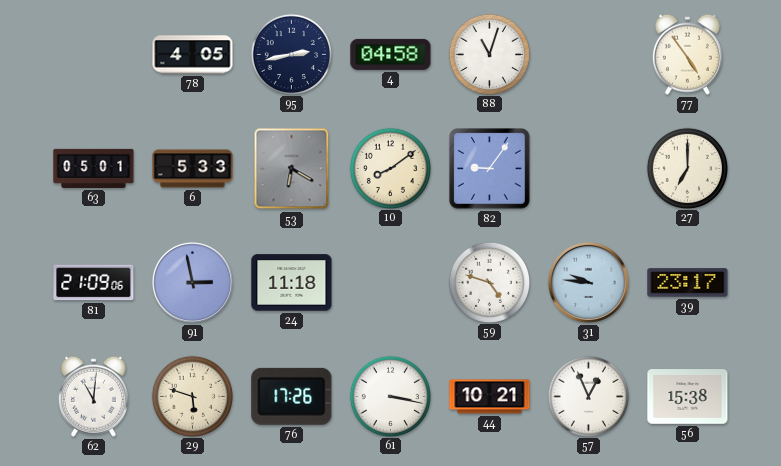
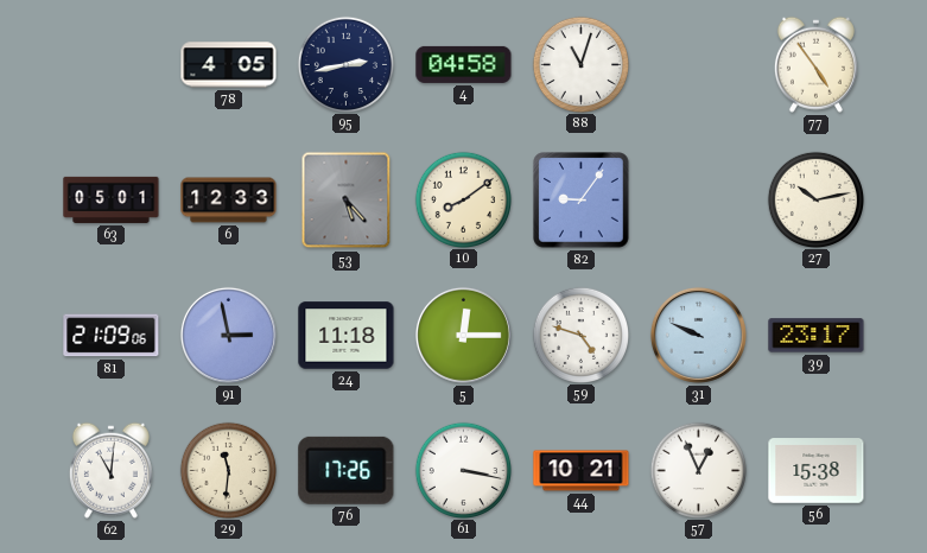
6: 5:33 -> 12:33
53: 6:20 -> 5:23
27: 7:00 -> 10:13
5: none -> 12:15
31: 9:46 -> 9:49
29: 5:48 -> 11:31
